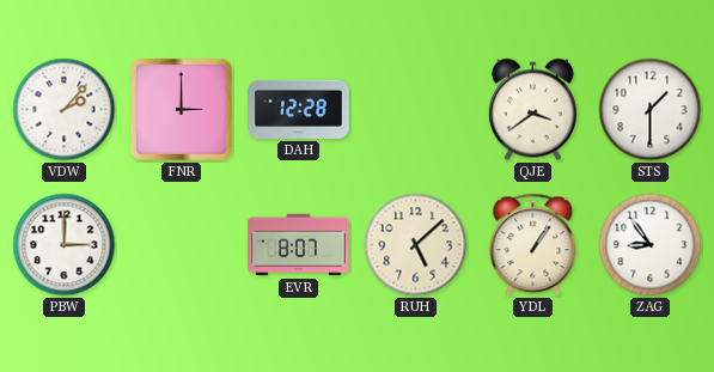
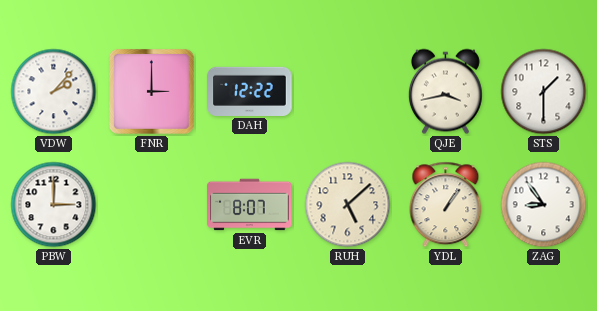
DAH: 12:28 -> 12:22
QJE: 3:39 -> 3:43
